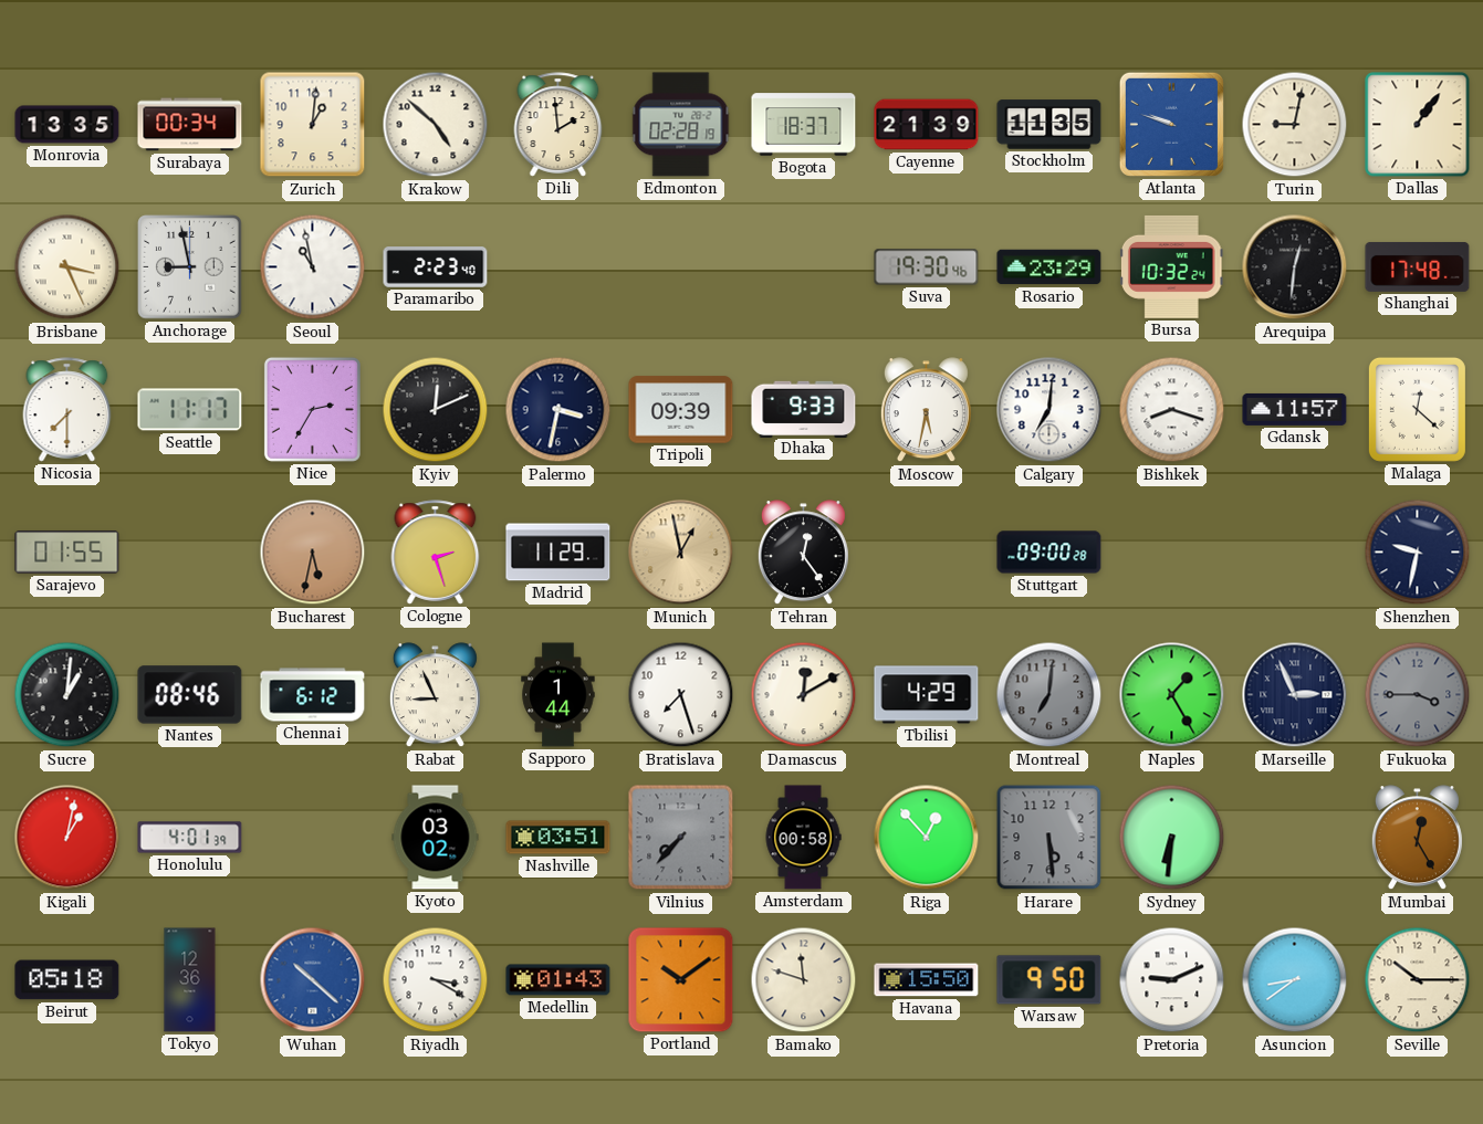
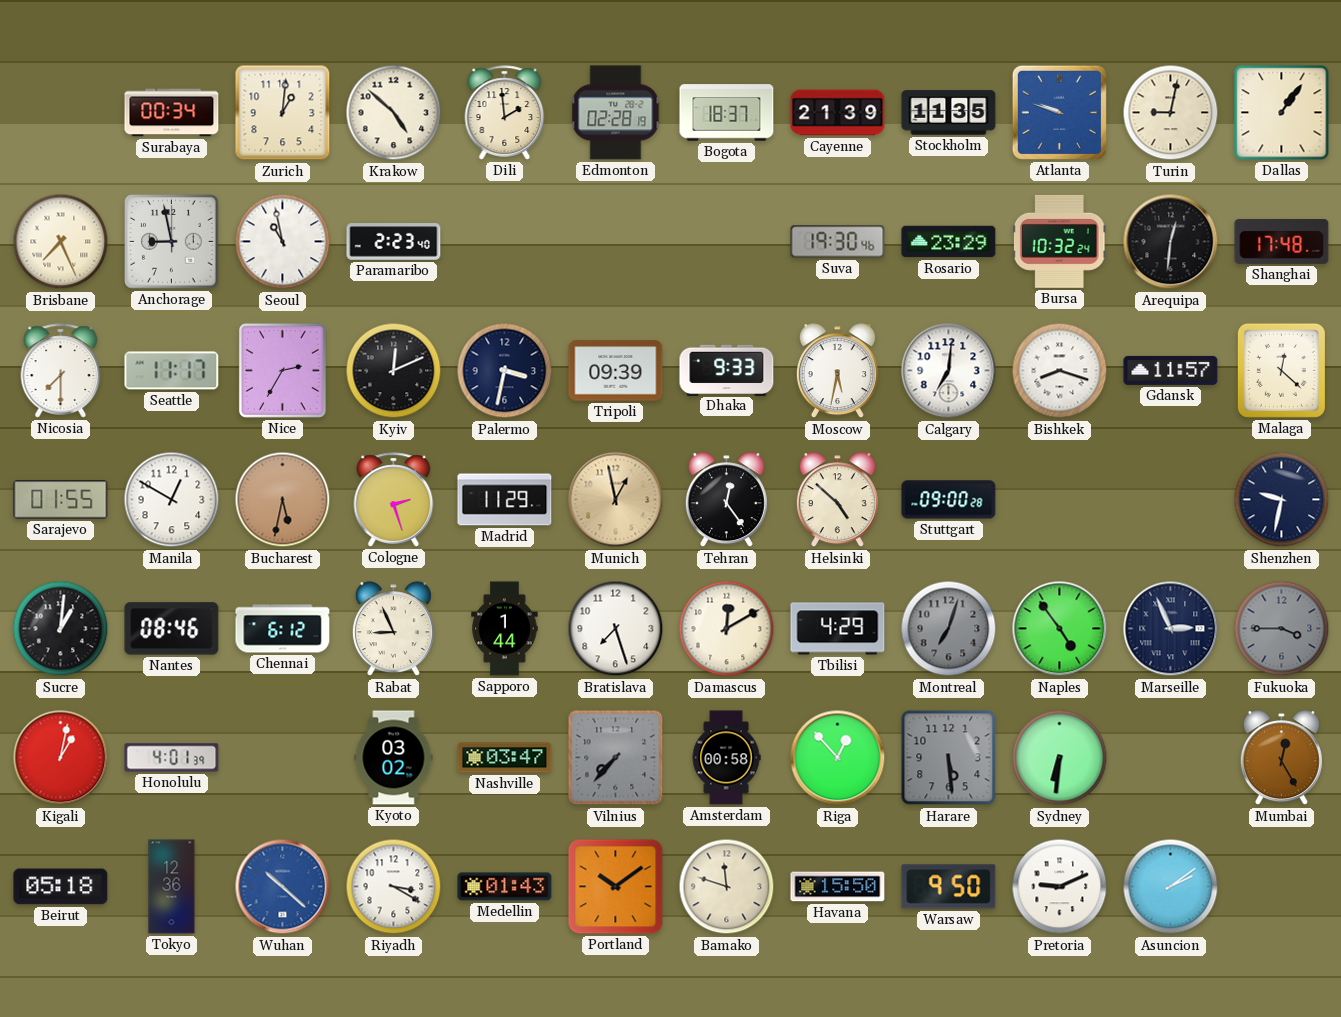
Monrovia: 13:35 -> none
Brisbane: 3:26 -> 7:26
Manila: none -> 12:50
Helsinki: none -> 4:52
Montreal: 7:01 -> 7:03
Naples: 1:25 -> 4:54
Nashville: 03:51 -> 03:47
Asuncion: 8:39 -> 2:09
Seville: 10:15 -> none
